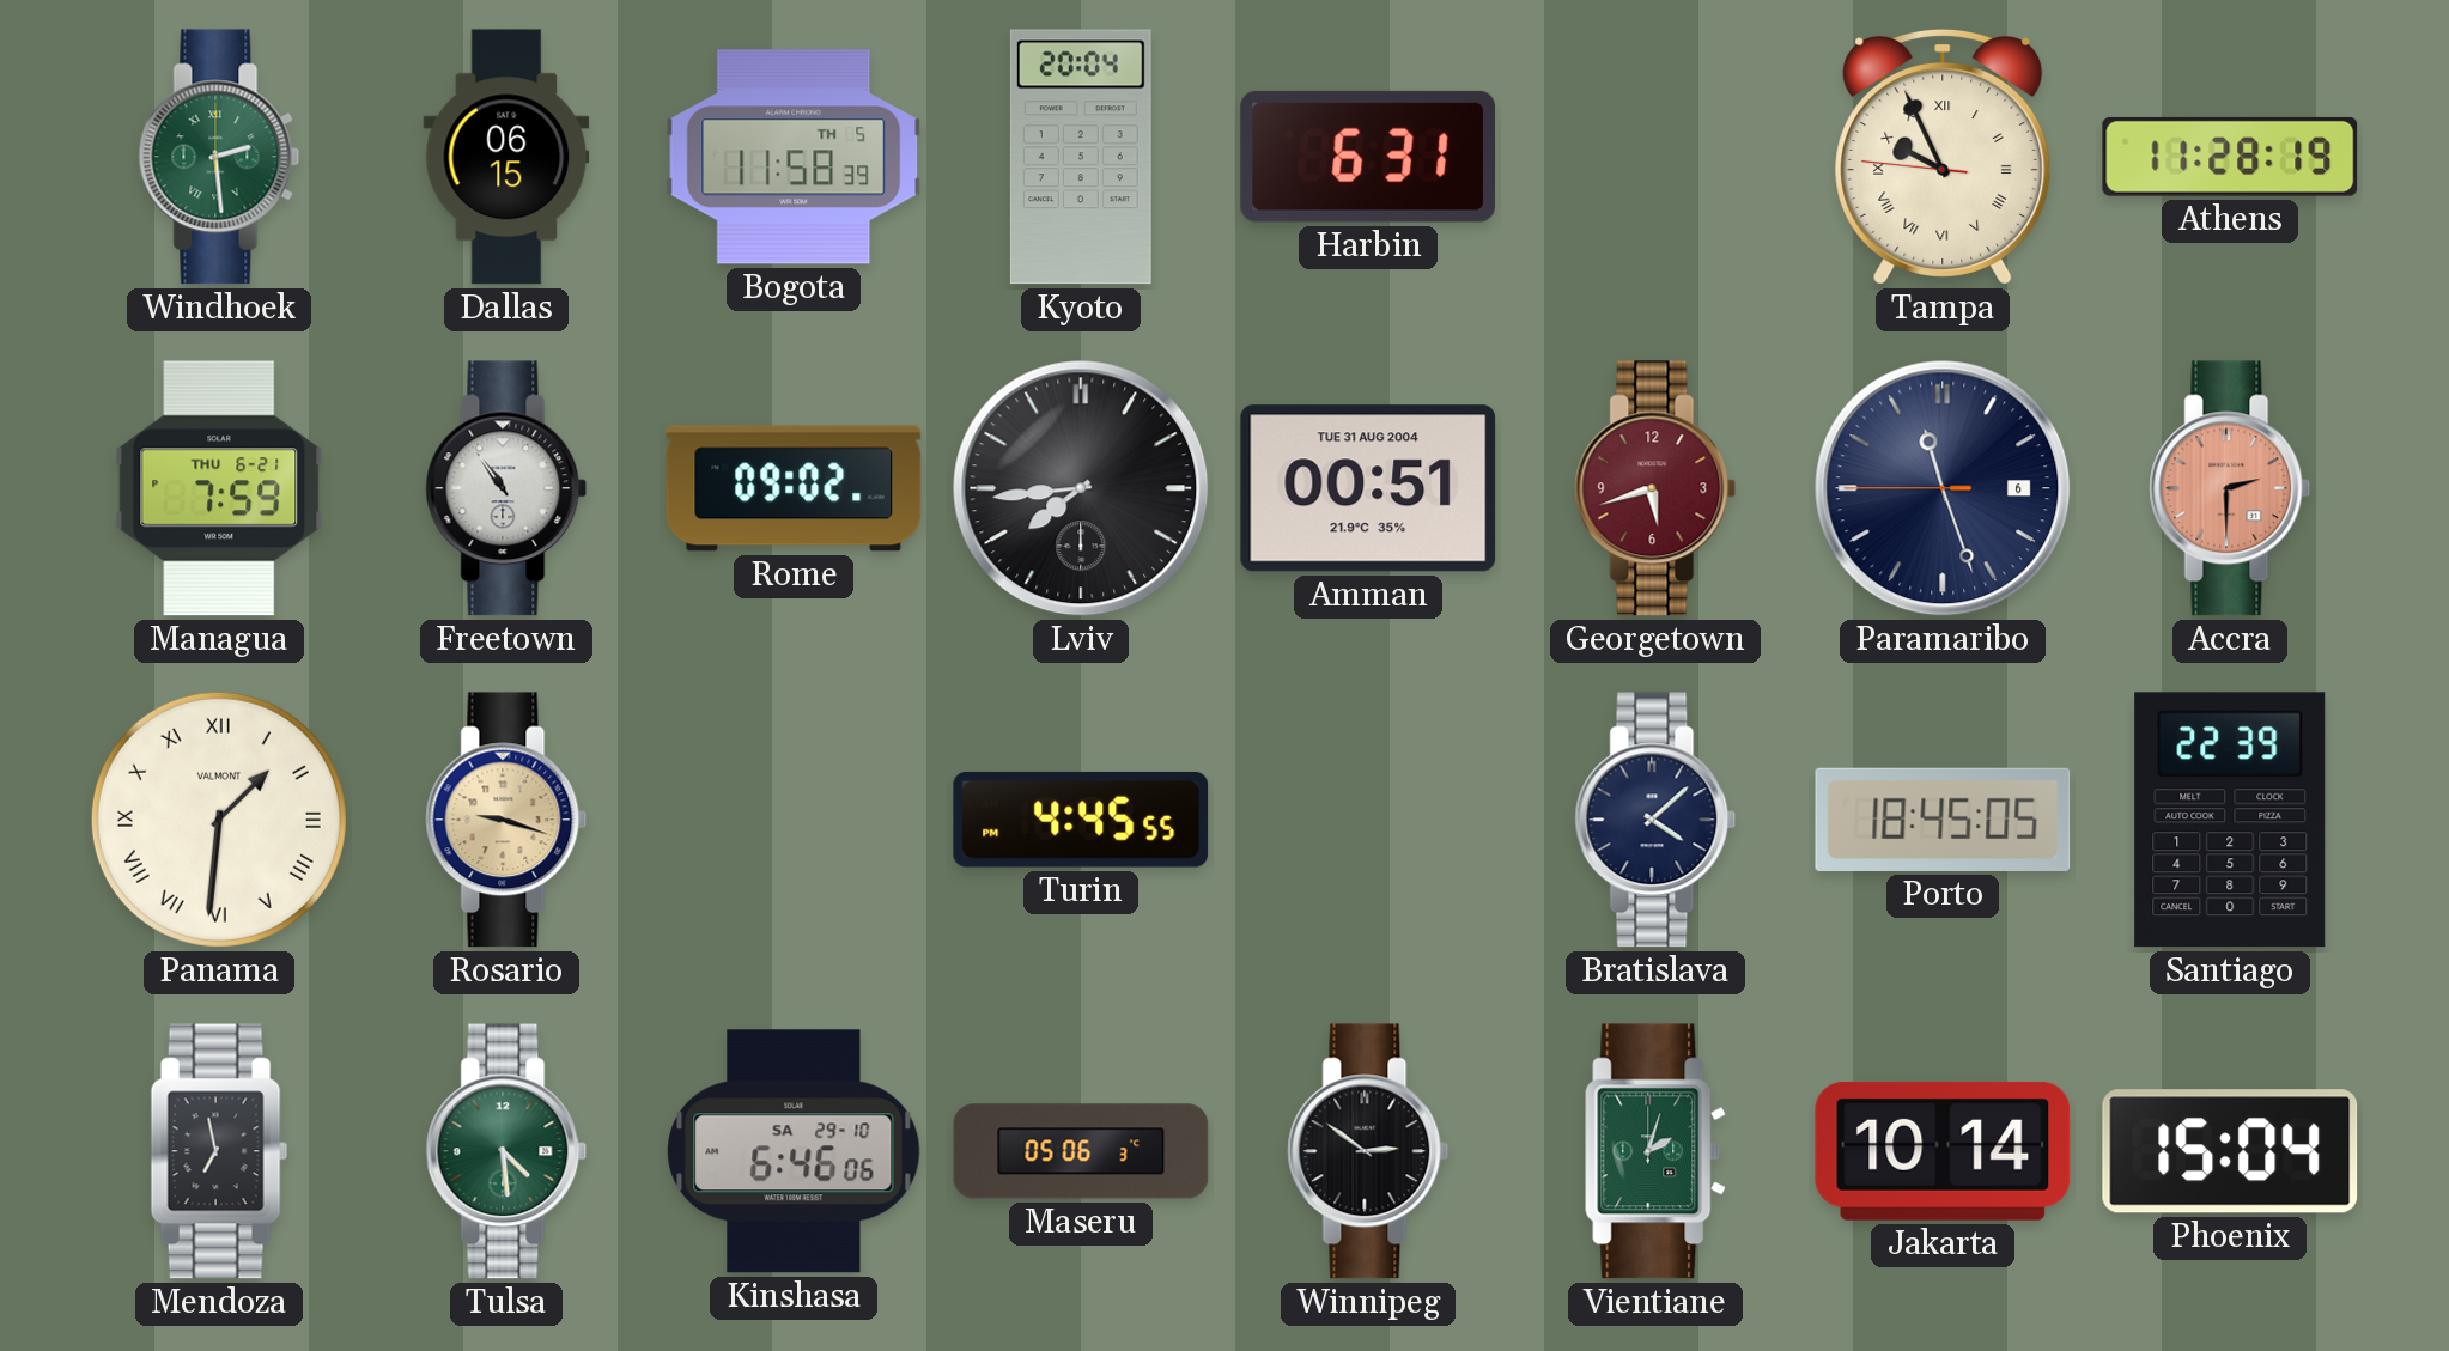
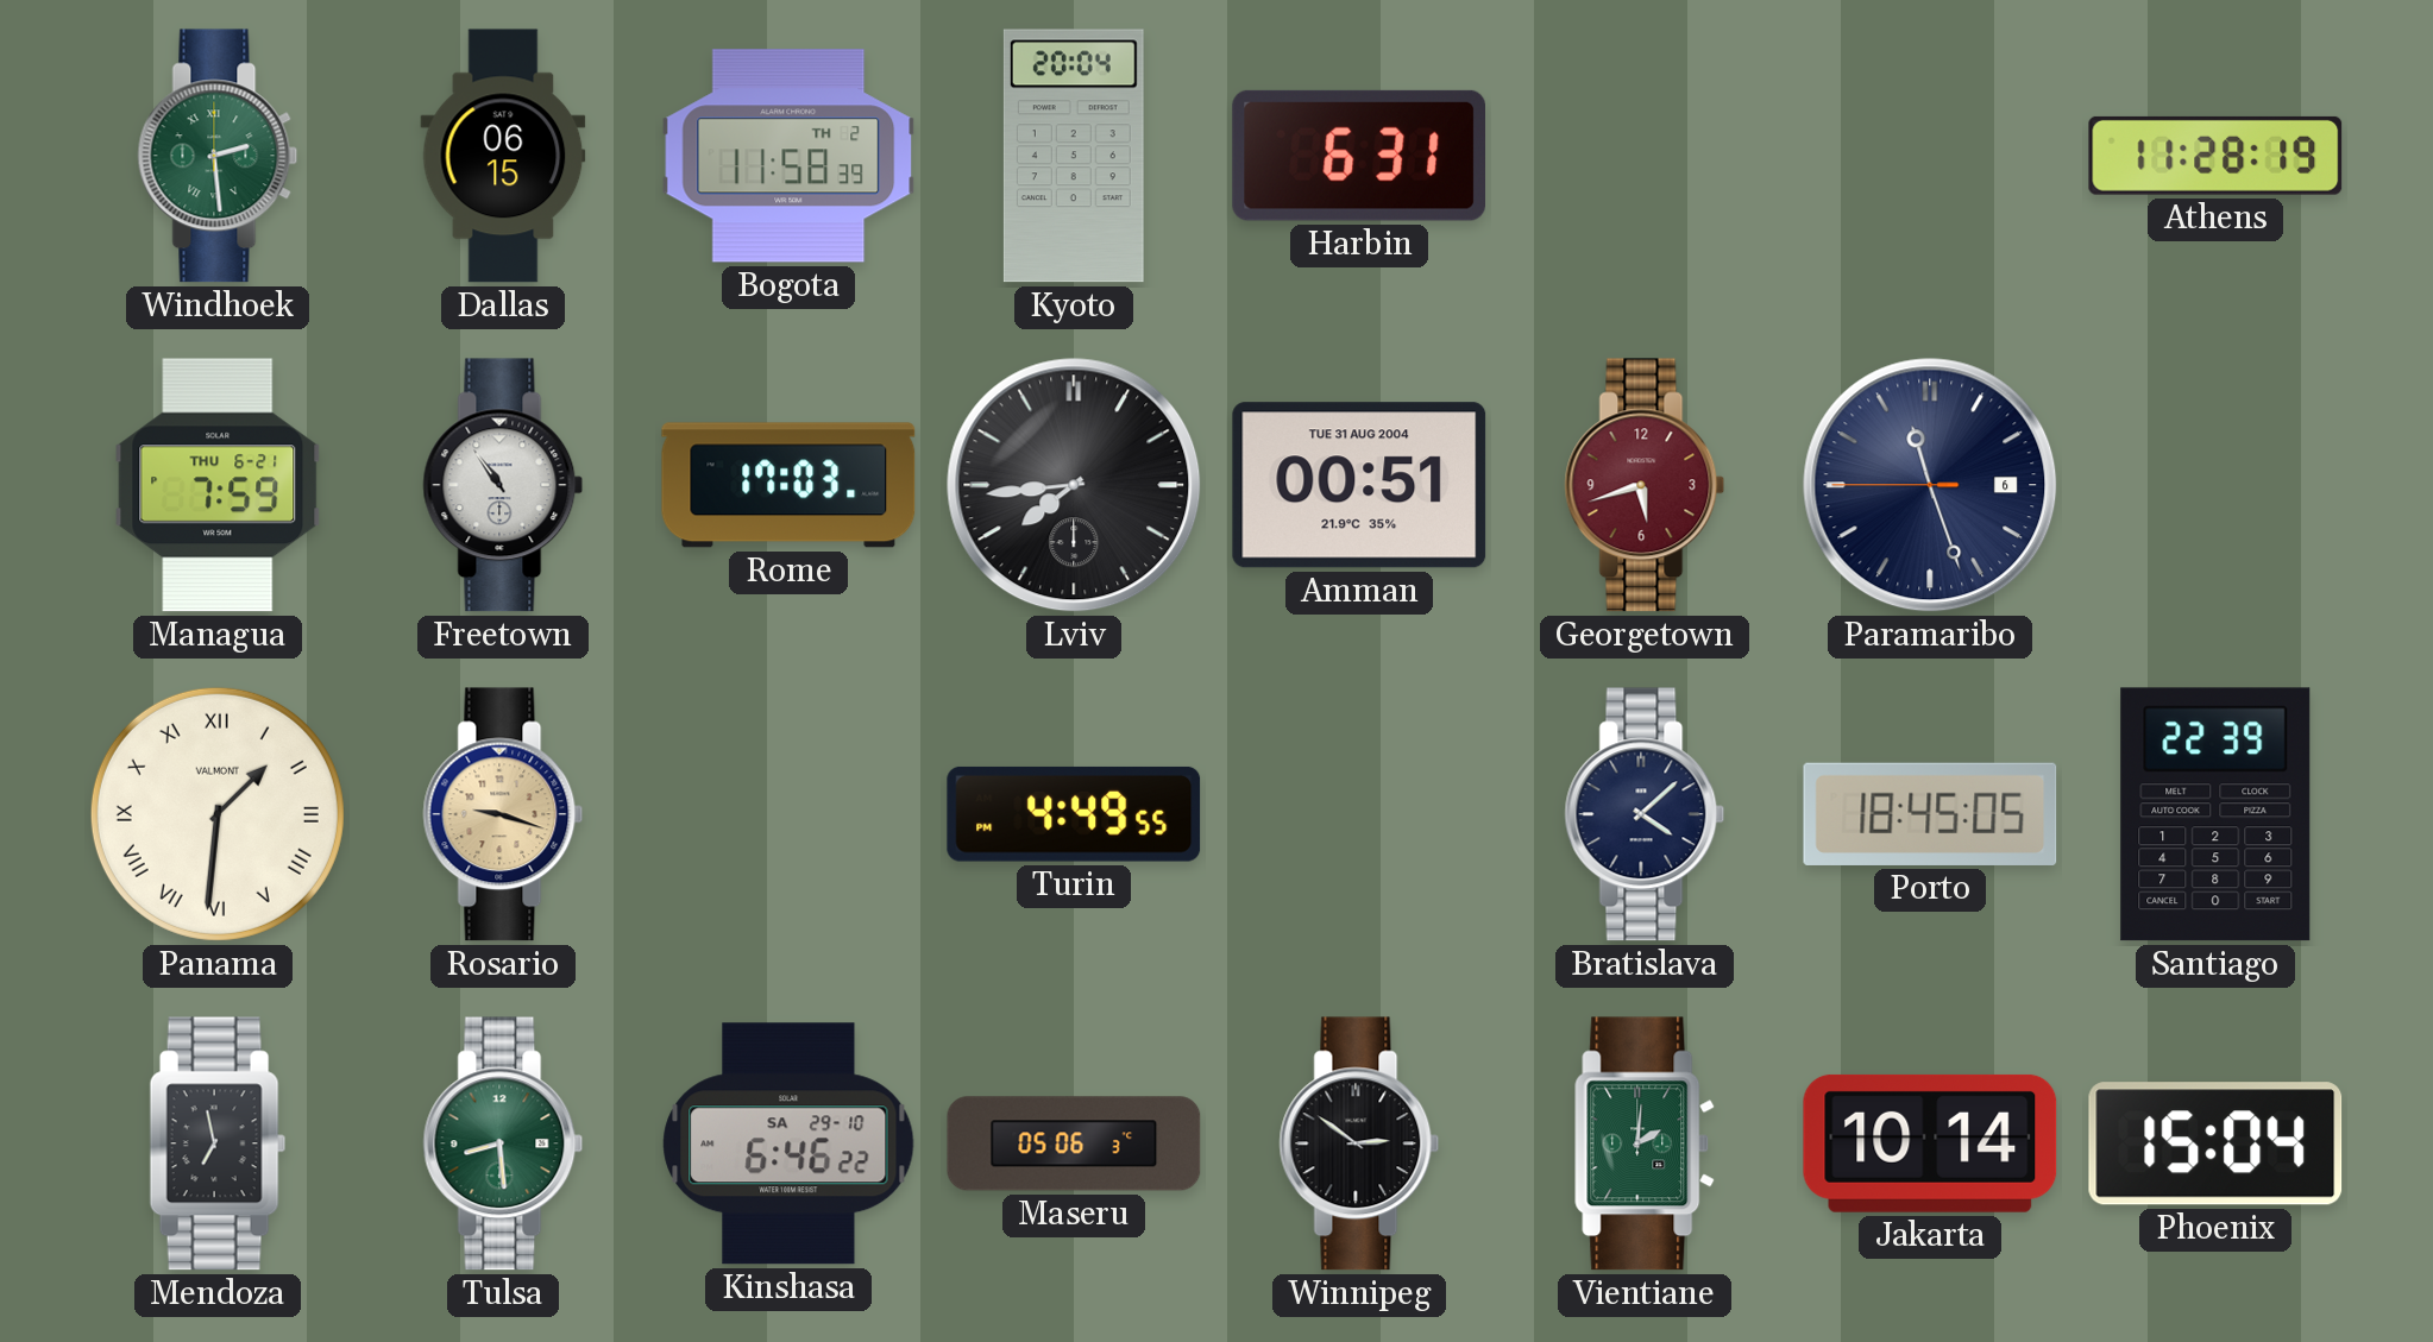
Bogota date: TH 5 -> TH 2
Tampa: 9:55 -> none
Rome: 09:02 -> 17:03
Accra: 2:30 -> none
Turin: 4:45 -> 4:49
Tulsa: 4:29 -> 8:29
Kinshasa: 6:46:06 -> 6:46:22
Vientiane: 2:03 -> 2:01
